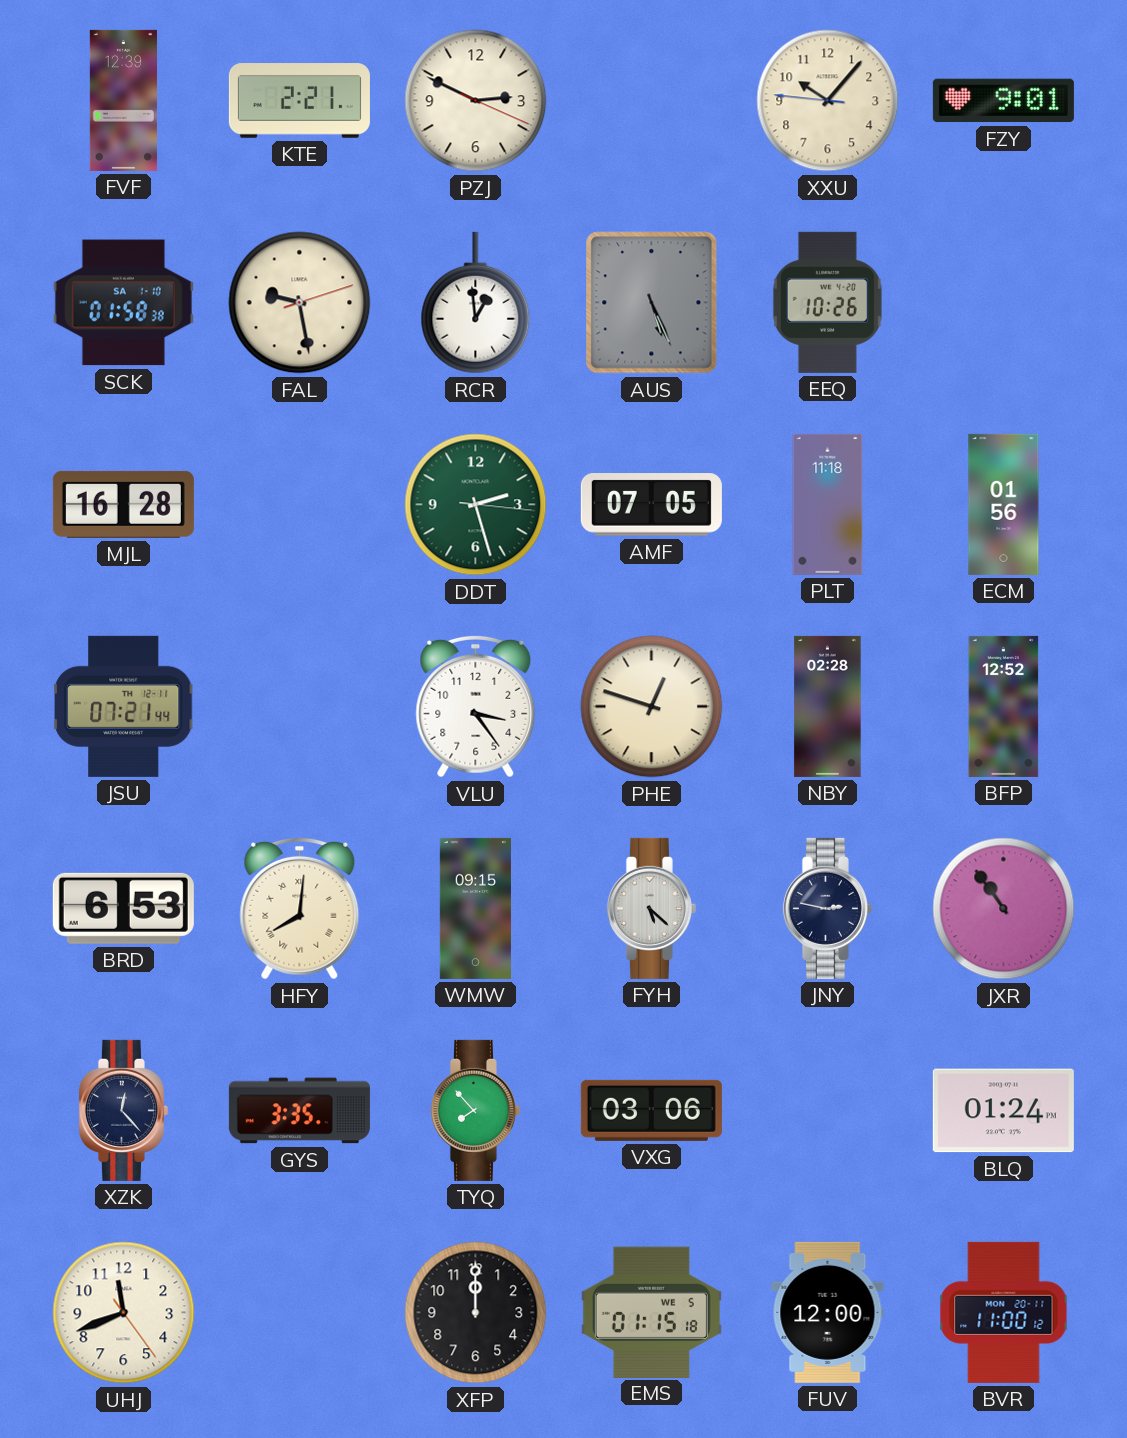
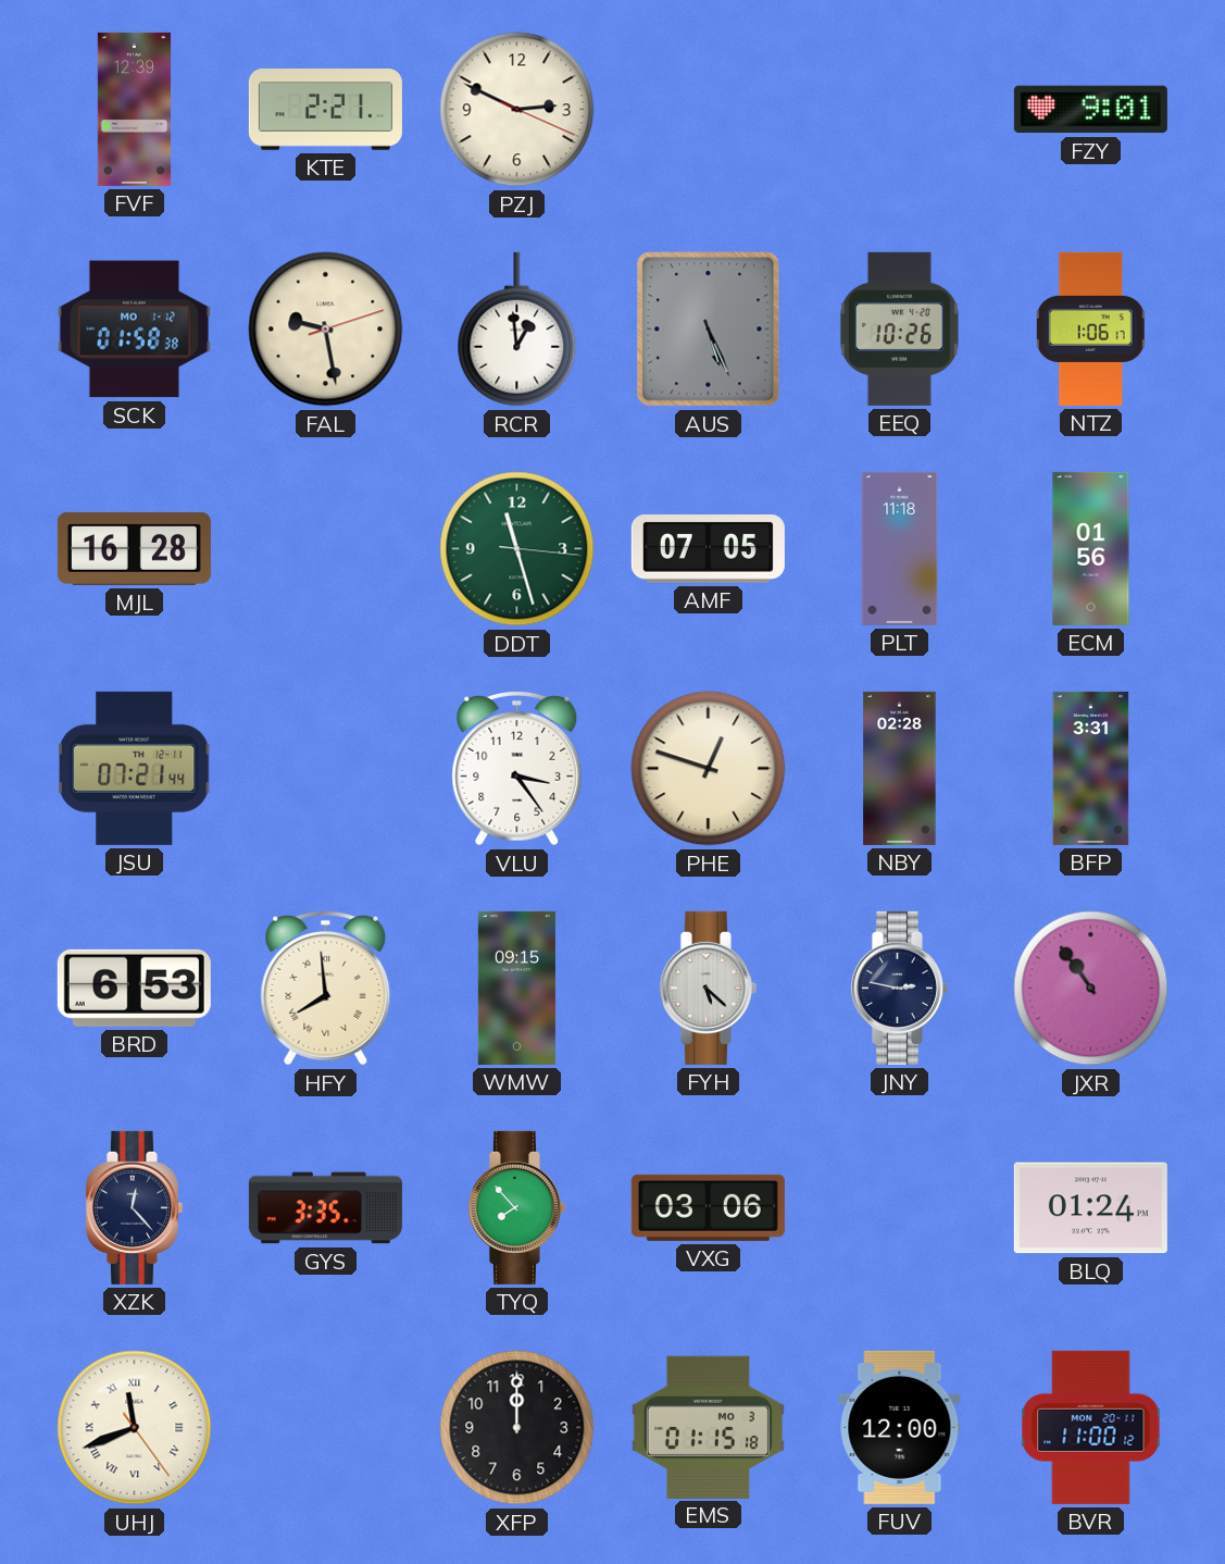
XXU: 10:06 -> none
SCK date: SA 1-10 -> MO 1-12
NTZ: none -> 1:06
DDT: 2:27 -> 11:27
BFP: 12:52 -> 3:31
HFY: 8:01 -> 7:59
UHJ numerals: Arabic -> Roman
EMS date: WE 5 -> MO 3
